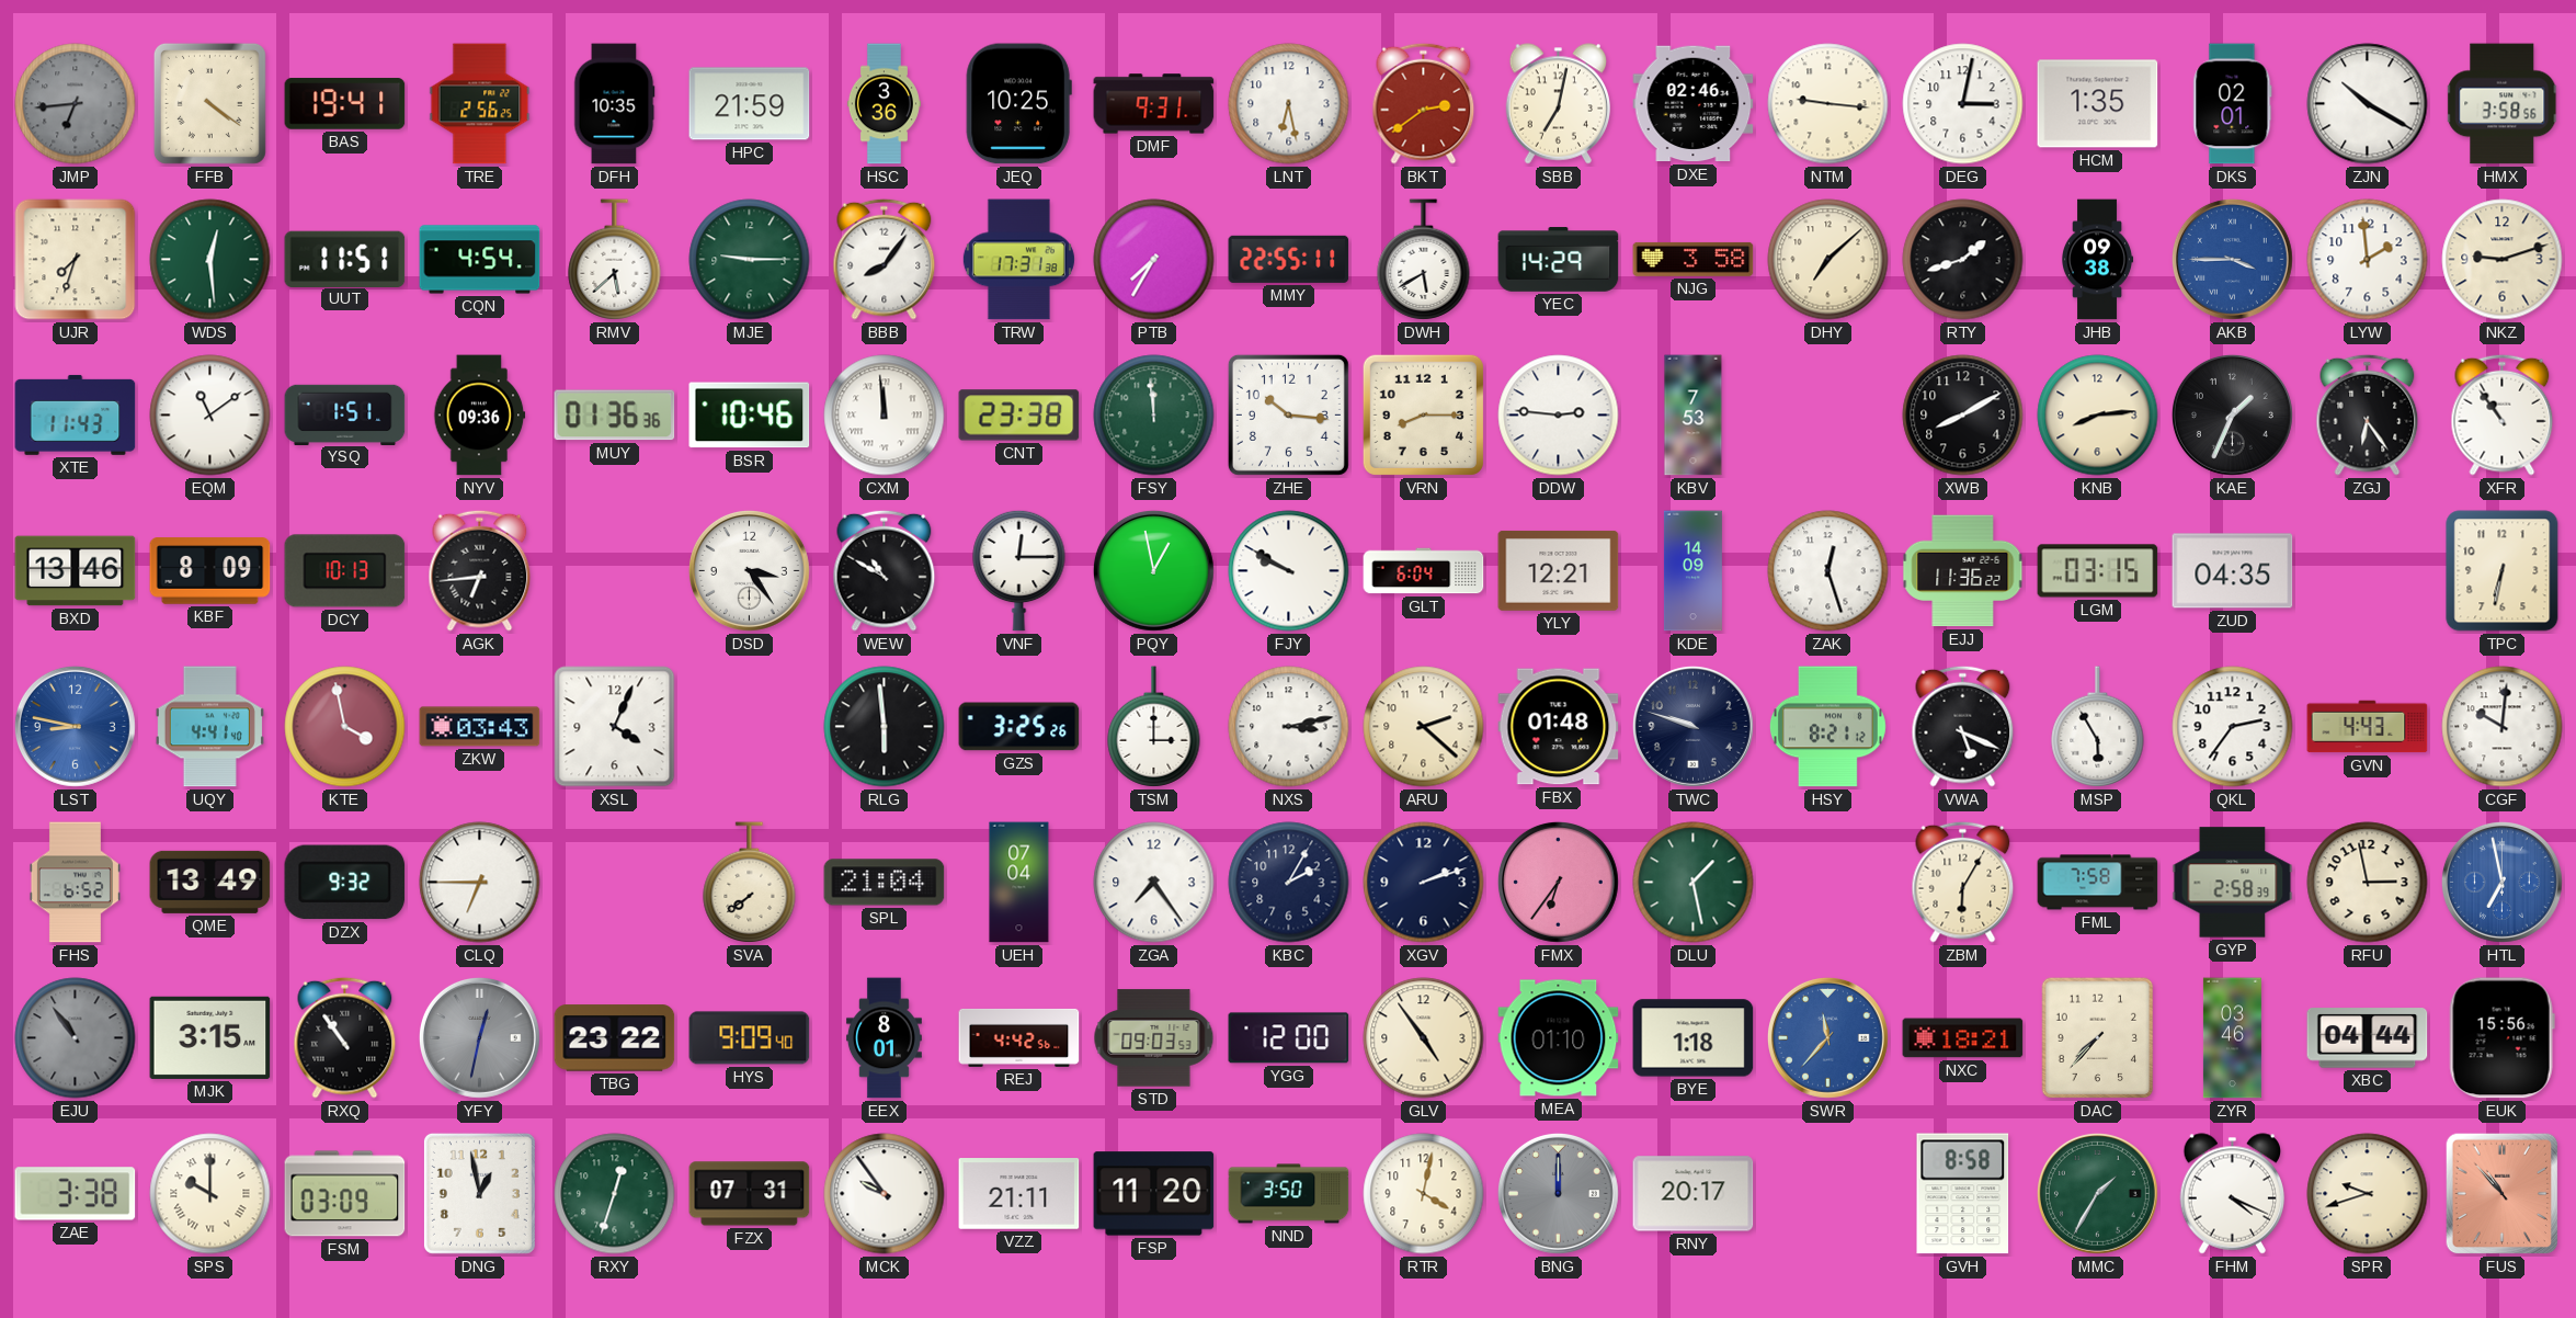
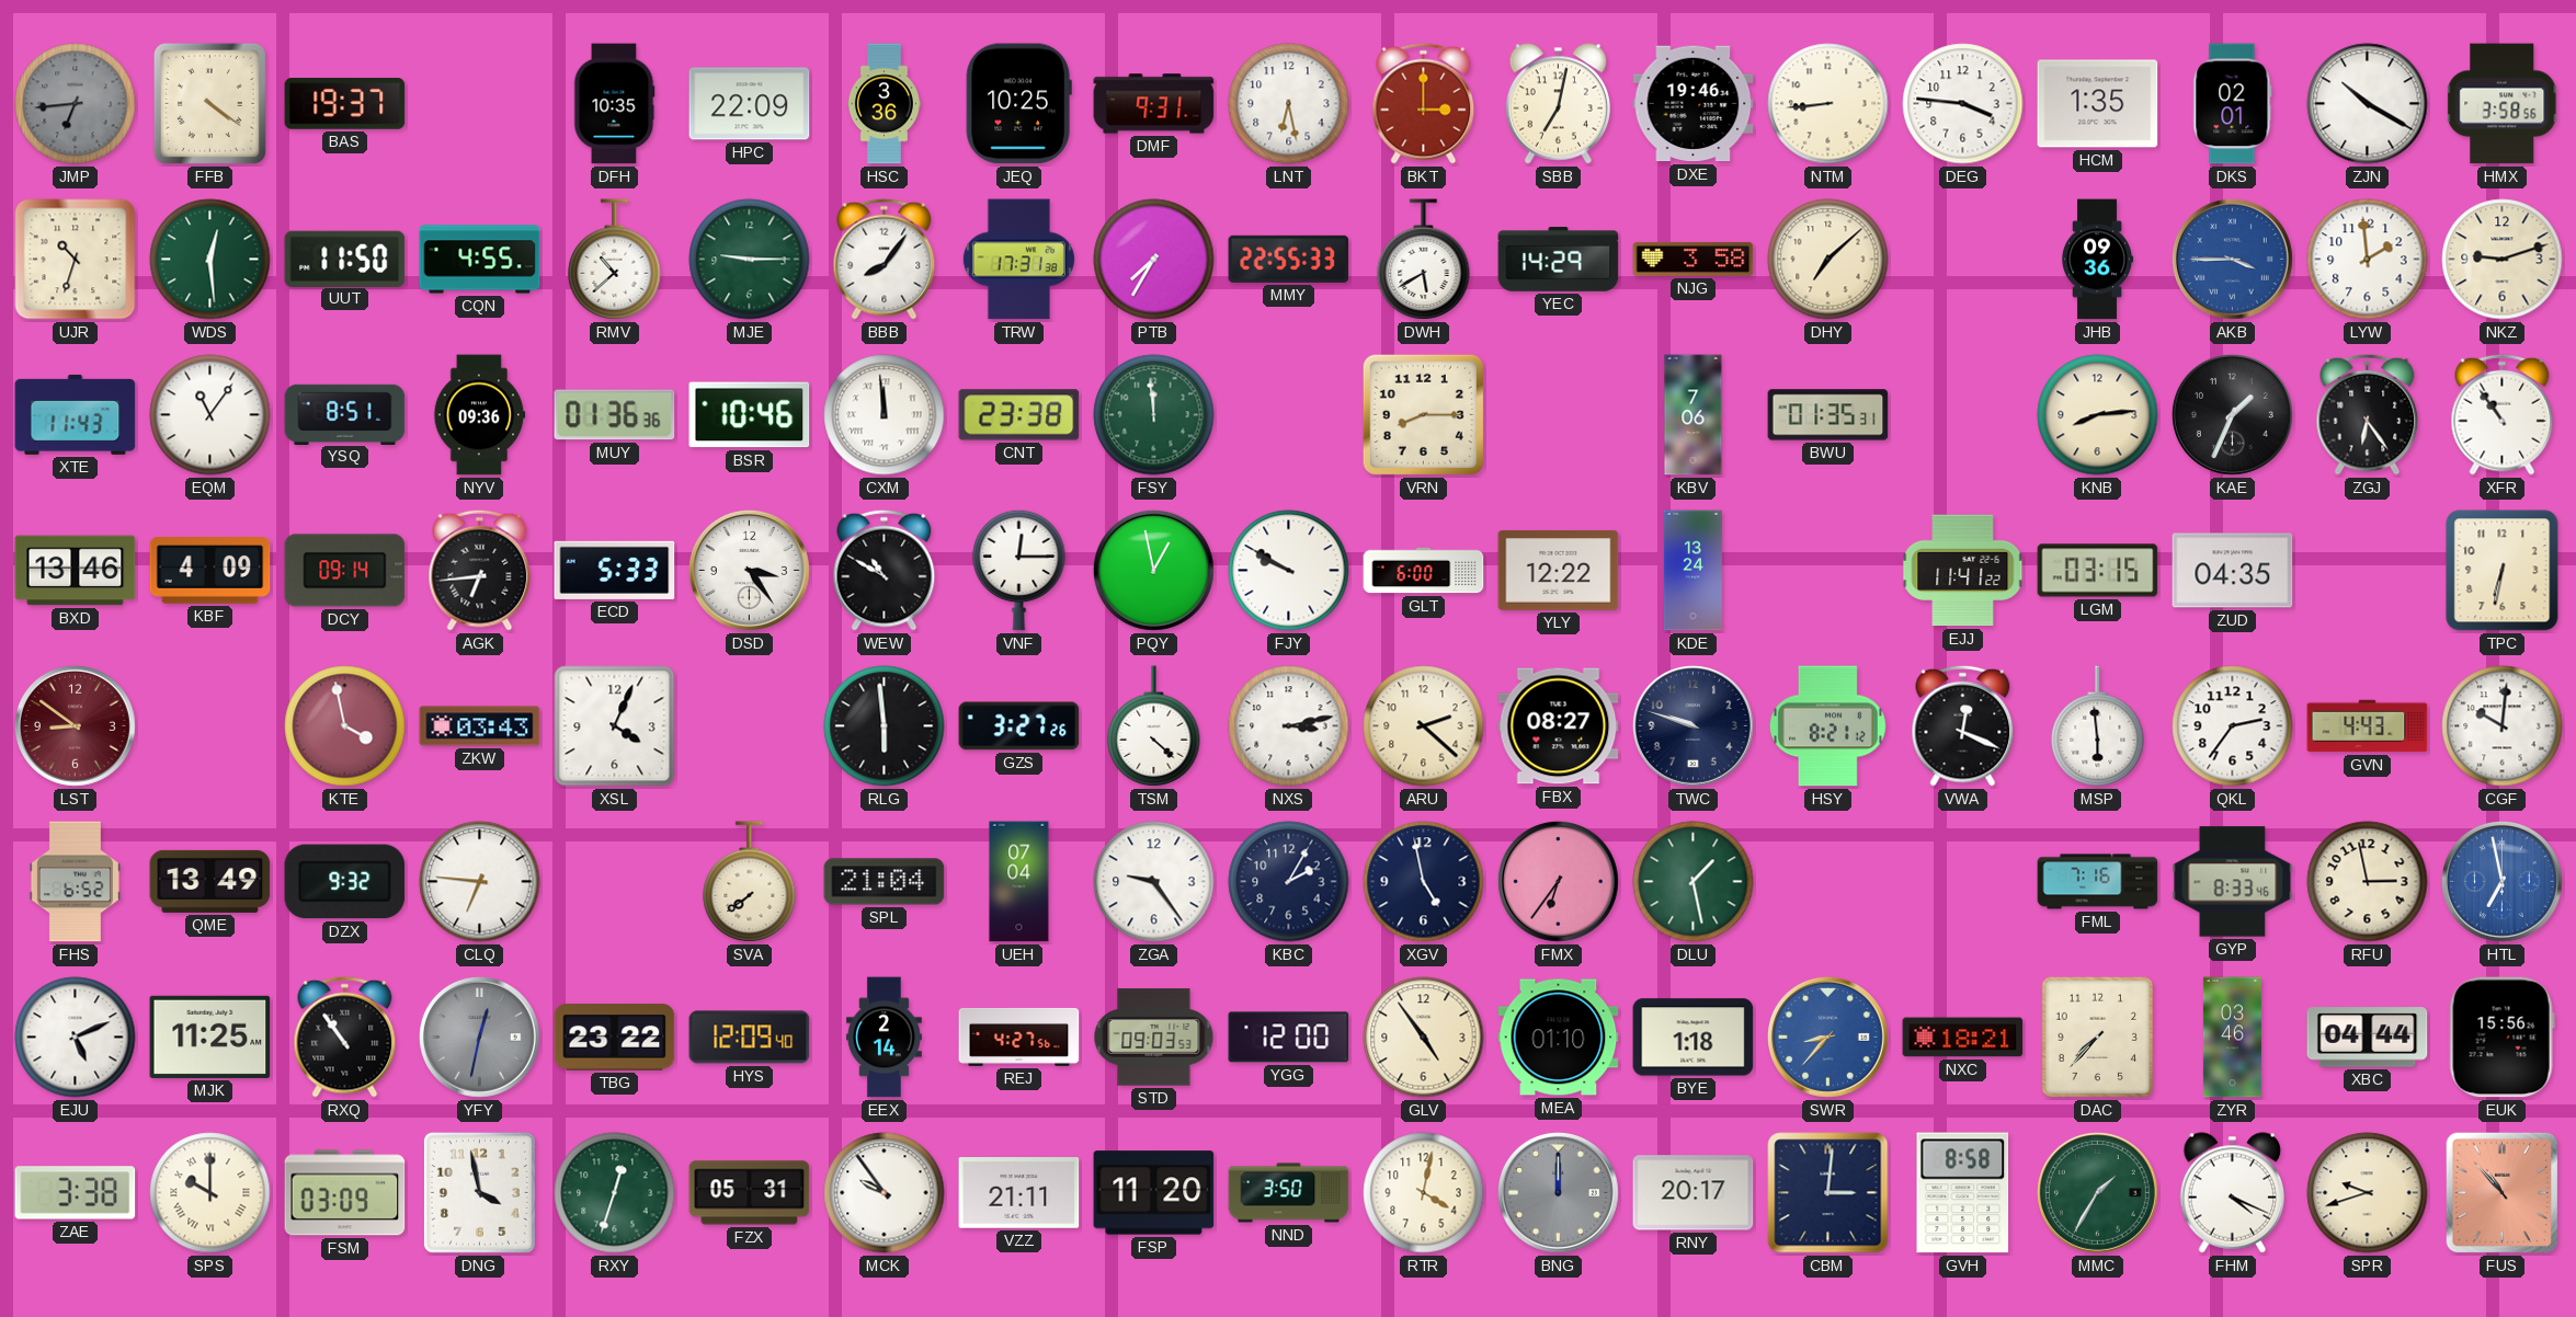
BAS: 19:41 -> 19:37
TRE: 2:56 -> none
HPC: 21:59 -> 22:09
BKT: 2:39 -> 3:00
DXE: 02:46 -> 19:46
NTM: 9:16 -> 8:44
DEG: 3:02 -> 3:46
UJR: 7:33 -> 10:33
UUT: 11:51 -> 11:50
CQN: 4:54 -> 4:55
RMV: 5:38 -> 10:38
MMY: 22:55:11 -> 22:55:33
RTY: 1:42 -> none
JHB: 09:38 -> 09:36
EQM: 11:09 -> 11:06
YSQ: 1:51 -> 8:51
ZHE: 10:16 -> none
DDW: 2:46 -> none
KBV: 7:53 -> 7:06
BWU: none -> 01:35
XWB: 8:10 -> none
KBF: 8:09 -> 4:09
DCY: 10:13 -> 09:14
ECD: none -> 5:33
GLT: 6:04 -> 6:00
YLY: 12:21 -> 12:22
KDE: 14:09 -> 13:24
ZAK: 12:27 -> none
EJJ: 11:36 -> 11:41
LST: 8:47 -> 8:51
LST dial: blue -> burgundy
UQY: 4:41 -> none
GZS: 3:25 -> 3:27
TSM: 3:00 -> 4:22
FBX: 01:48 -> 08:27
VWA: 5:19 -> 12:19
MSP: 5:55 -> 5:59
CLQ: 6:45 -> 6:46
ZGA: 7:24 -> 9:24
XGV: 2:12 -> 4:58
ZBM: 6:05 -> none
FML: 7:58 -> 7:16
GYP: 2:58 -> 8:33
EJU: 10:54 -> 5:11
EJU dial: grey -> white
MJK: 3:15 -> 11:25
HYS: 9:09 -> 12:09
EEX: 8:01 -> 2:14
REJ: 4:42 -> 4:27
SWR: 11:37 -> 8:37
DNG: 12:58 -> 3:58
FZX: 07:31 -> 05:31
CBM: none -> 3:01
